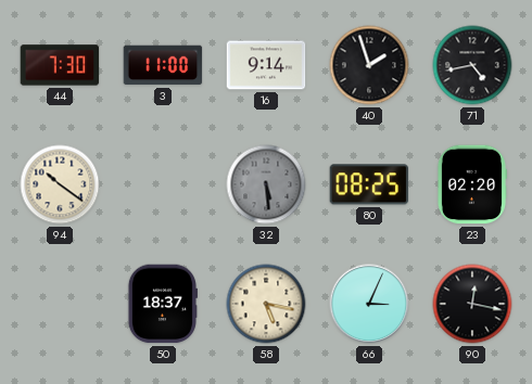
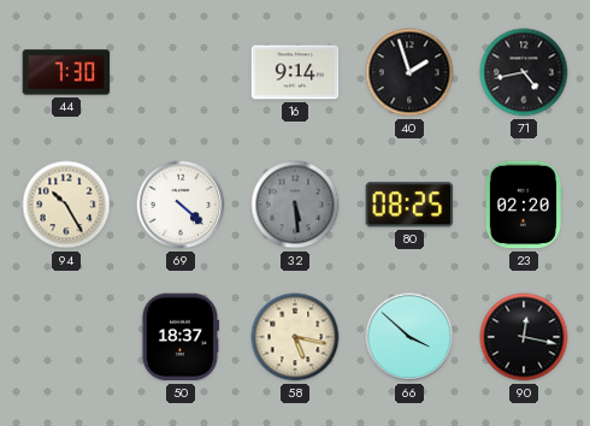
3: 11:00 -> none
94: 10:21 -> 10:25
69: none -> 4:22
66: 3:04 -> 3:52
